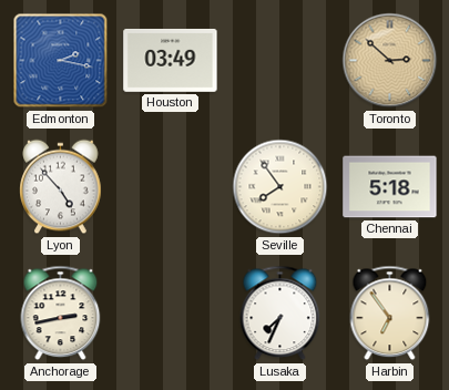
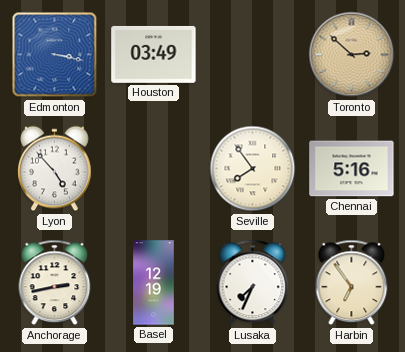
Edmonton: 2:17 -> 3:17
Chennai: 5:18 -> 5:16
Basel: none -> 12:19
